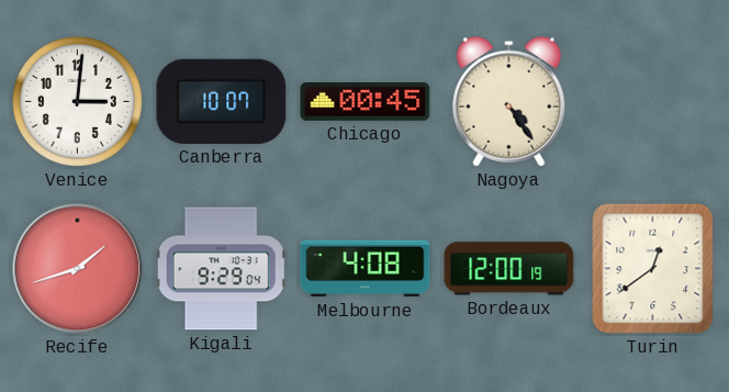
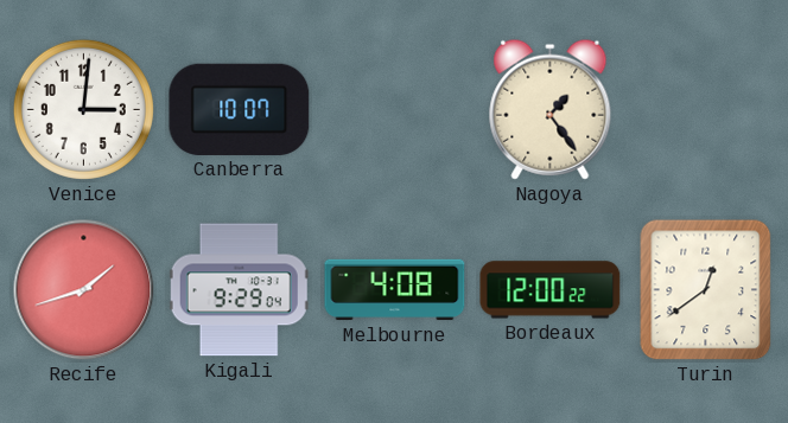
Chicago: 00:45 -> none
Nagoya: 4:24 -> 1:24
Bordeaux: 12:00:19 -> 12:00:22
